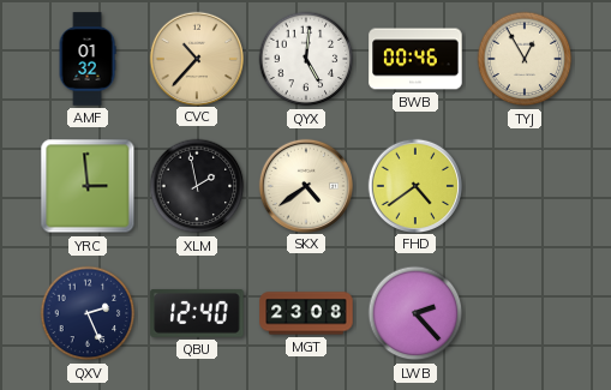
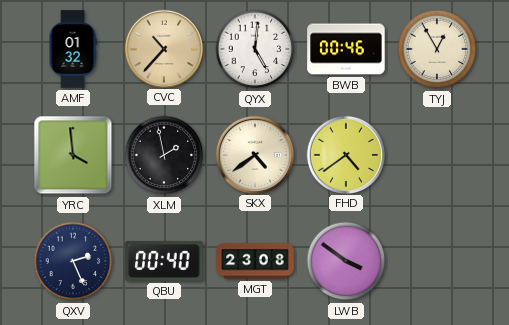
YRC: 2:59 -> 3:59
QBU: 12:40 -> 00:40
LWB: 2:23 -> 3:51
